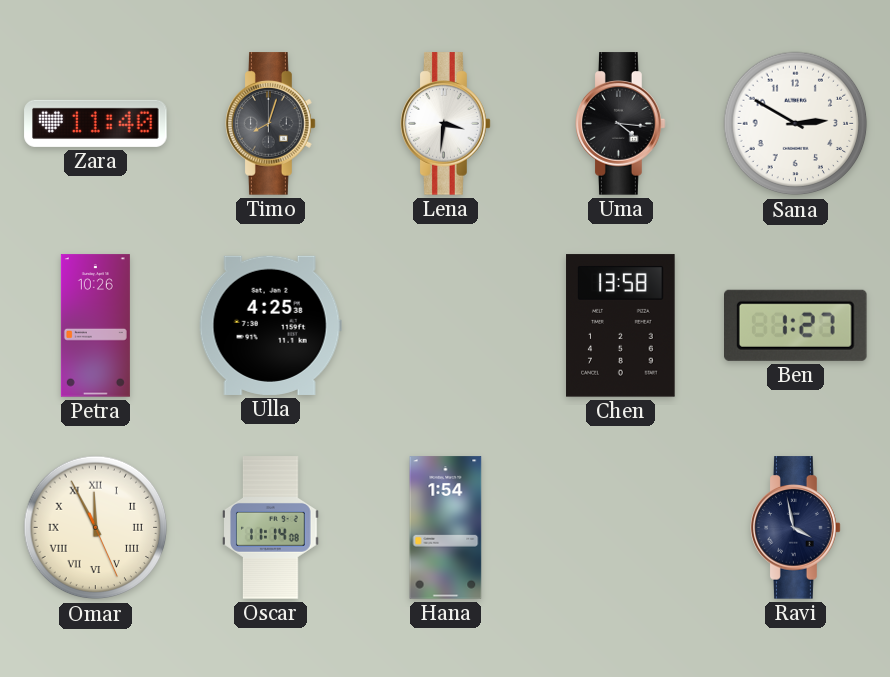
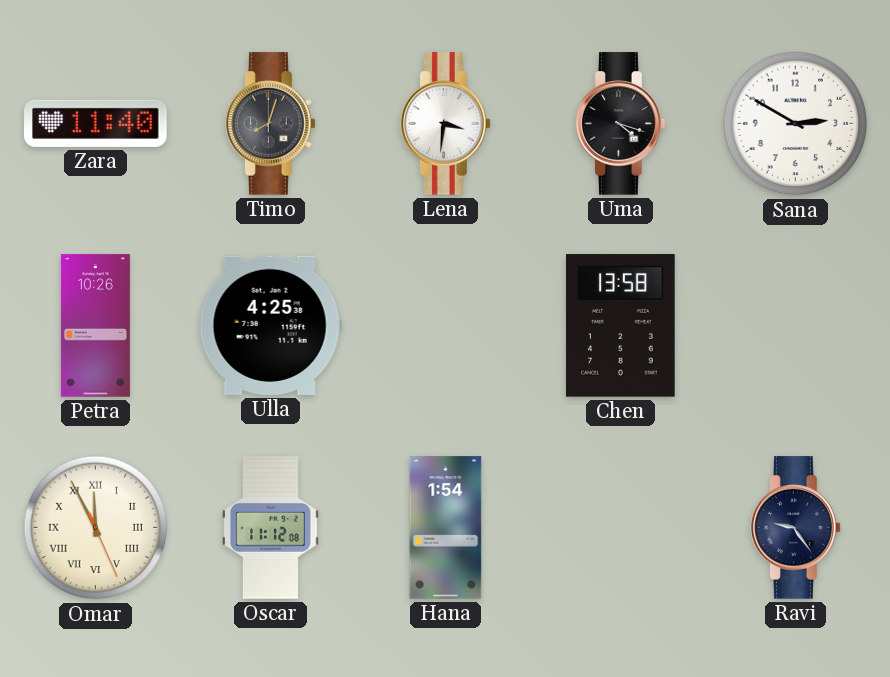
Uma: 4:16 -> 4:18
Ben: 1:27 -> none
Oscar: 11:14 -> 11:12
Ravi: 3:58 -> 9:24
